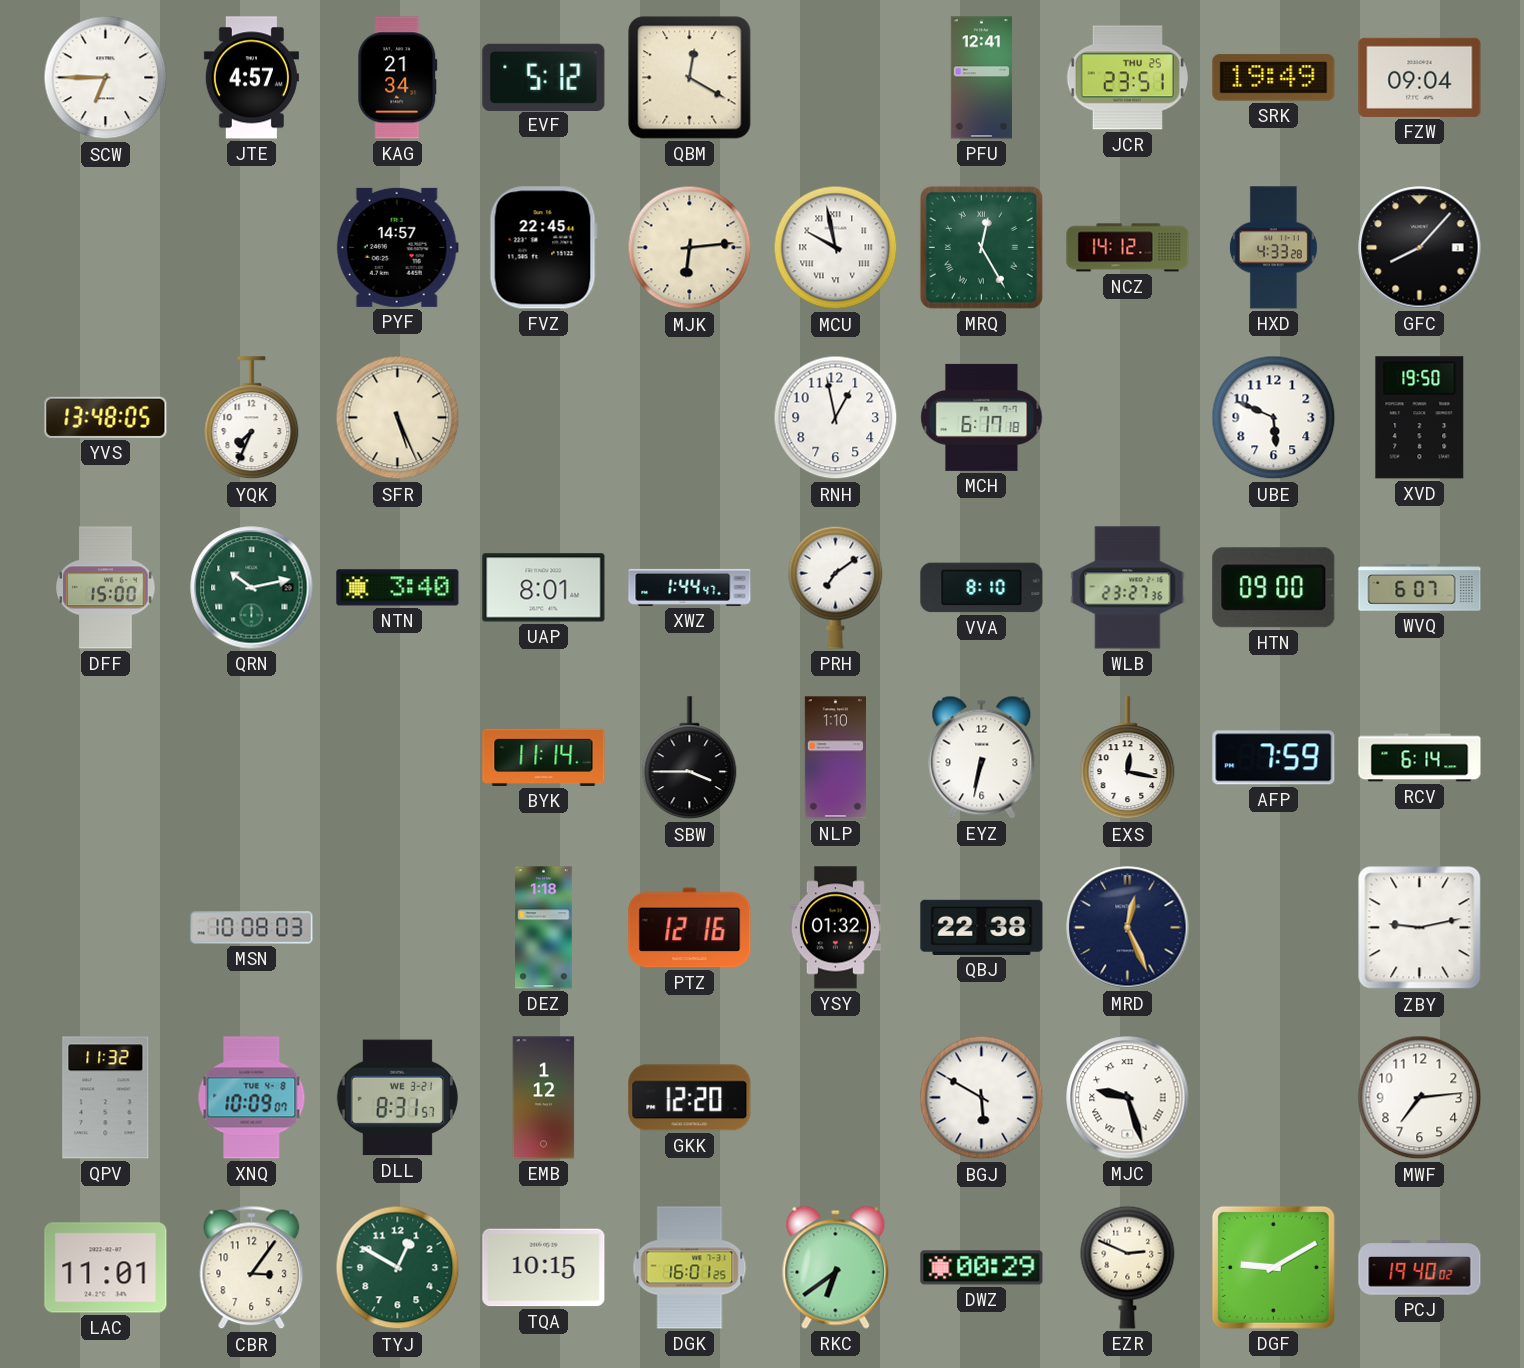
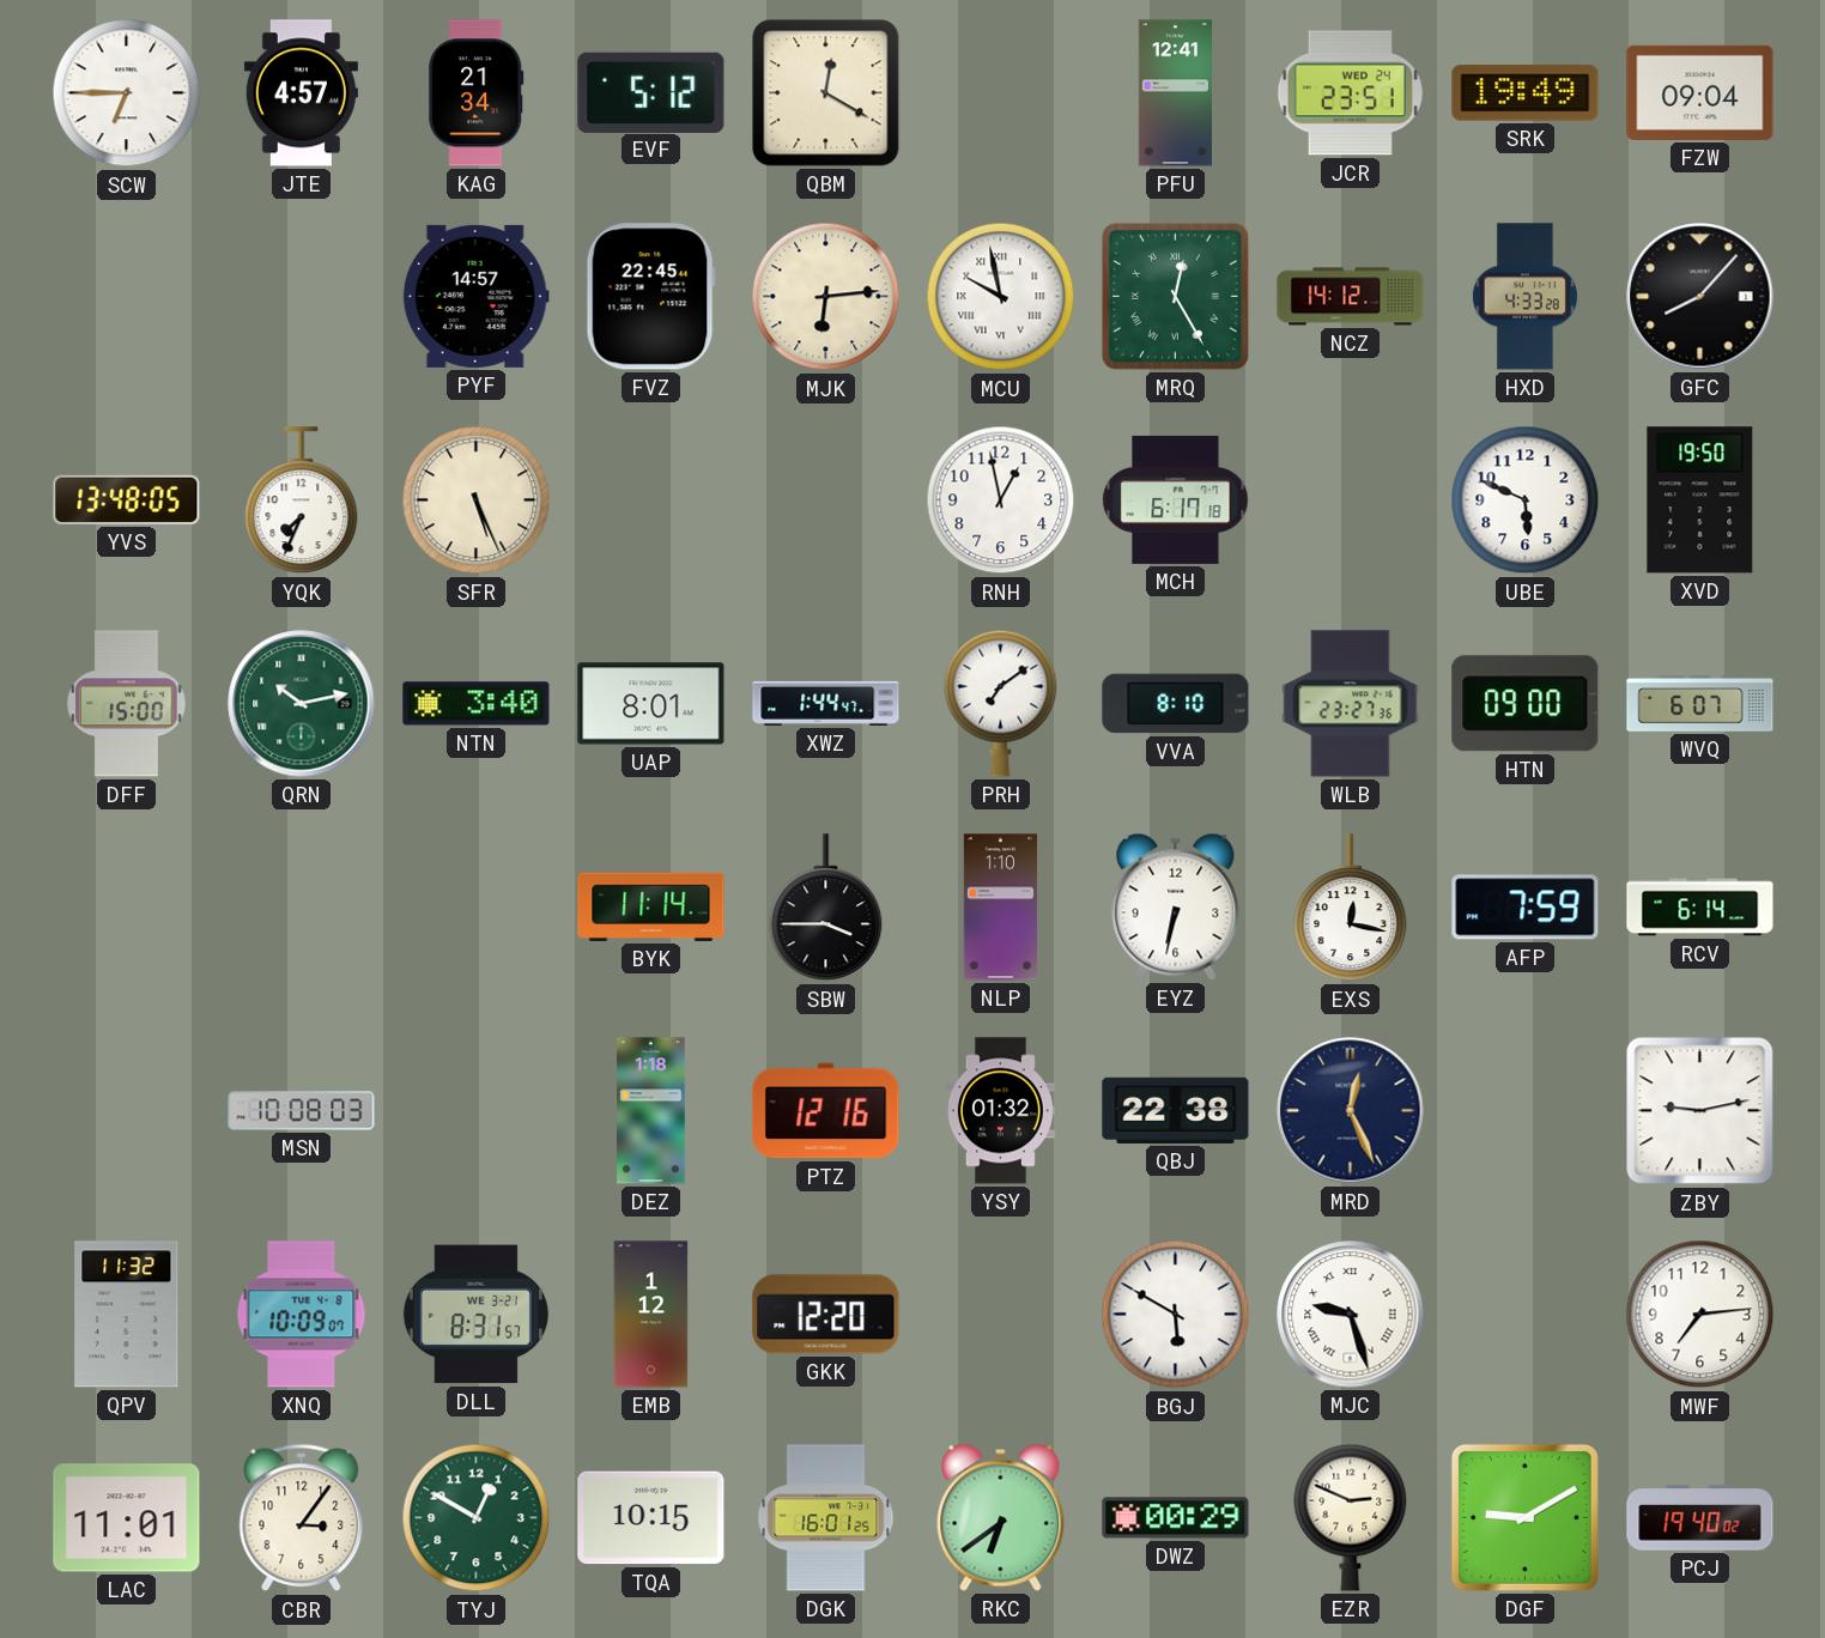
JCR date: THU 25 -> WED 24
